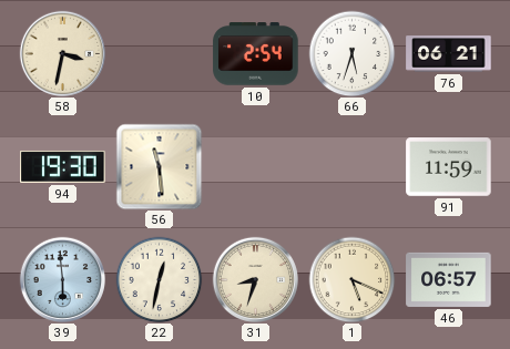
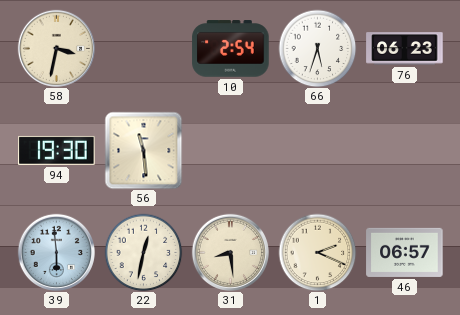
76: 06:21 -> 06:23
91: 11:59 -> none
31: 8:33 -> 8:29
1: 5:19 -> 2:19
